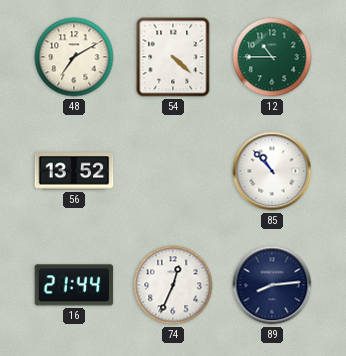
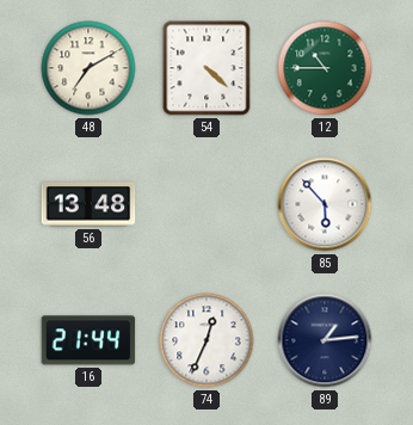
56: 13:52 -> 13:48
85: 10:53 -> 5:53
89: 8:14 -> 1:14
